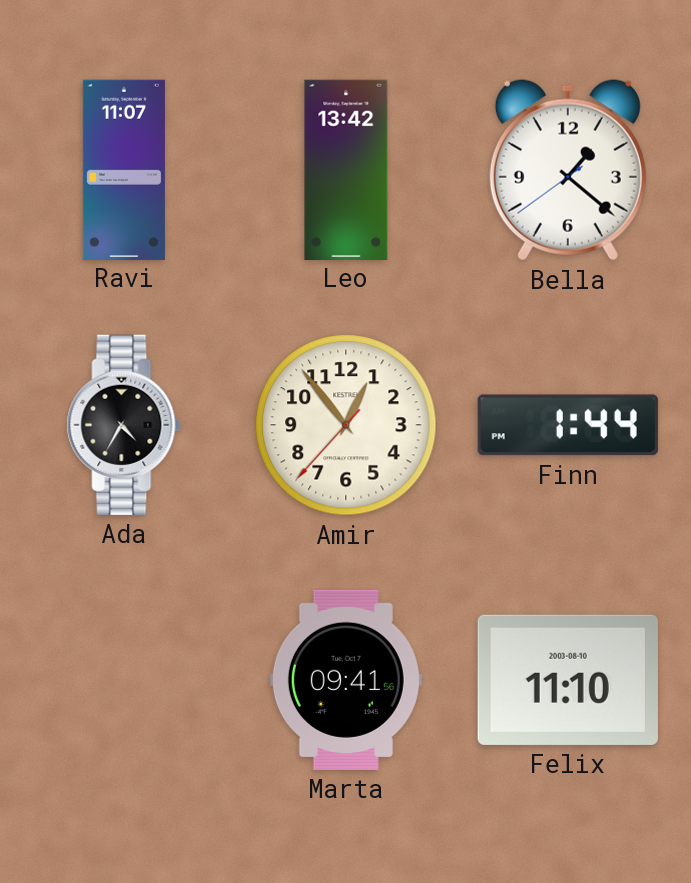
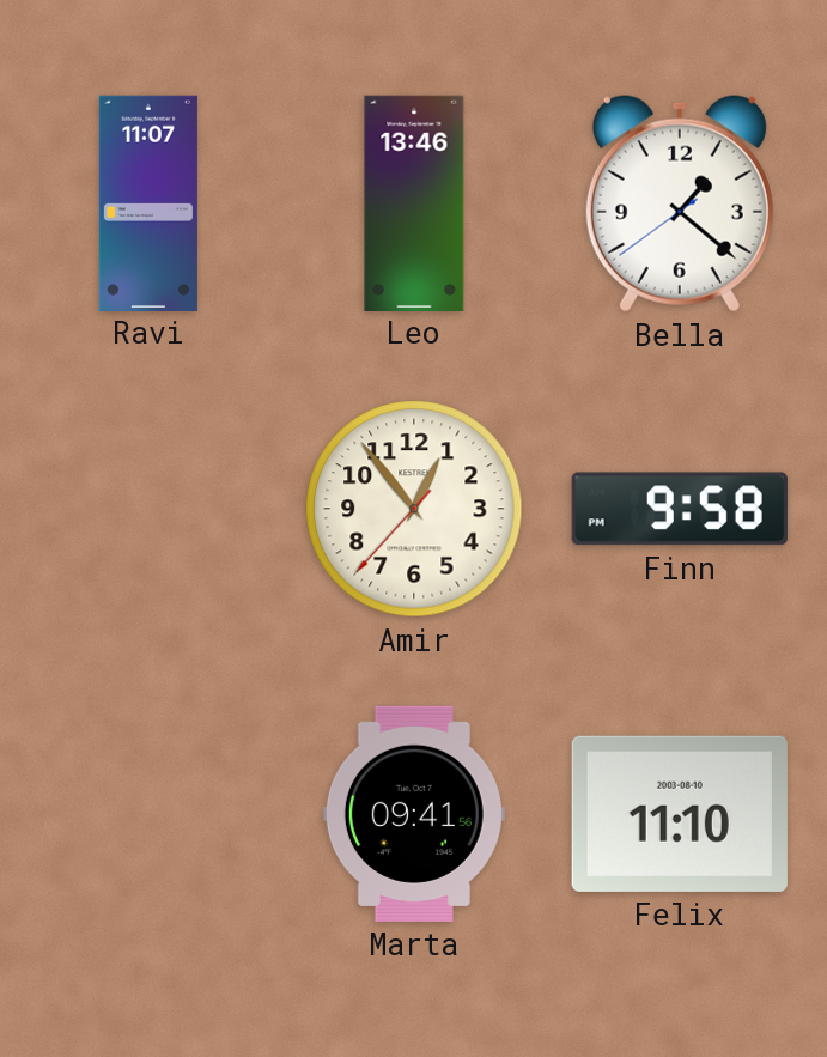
Leo: 13:42 -> 13:46
Ada: 4:35 -> none
Finn: 1:44 -> 9:58
